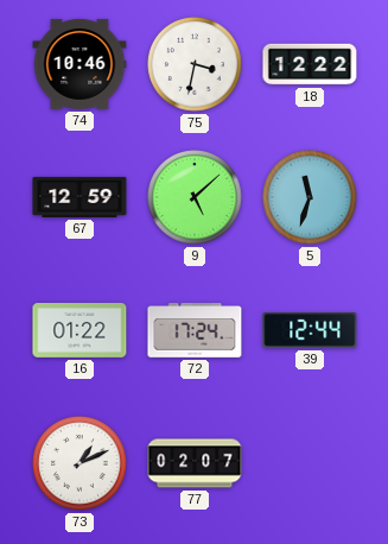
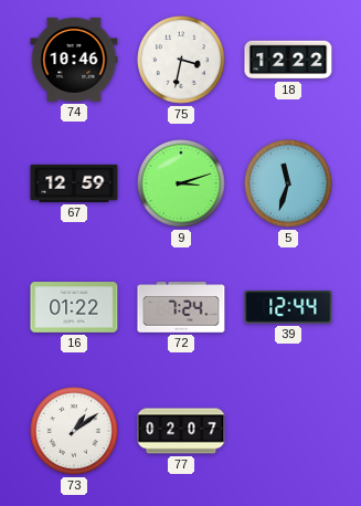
9: 5:08 -> 3:12
72: 17:24 -> 7:24
73: 1:11 -> 1:09
